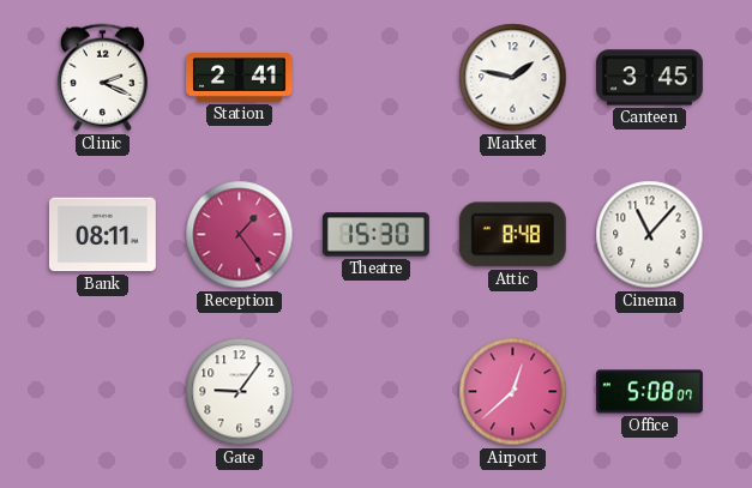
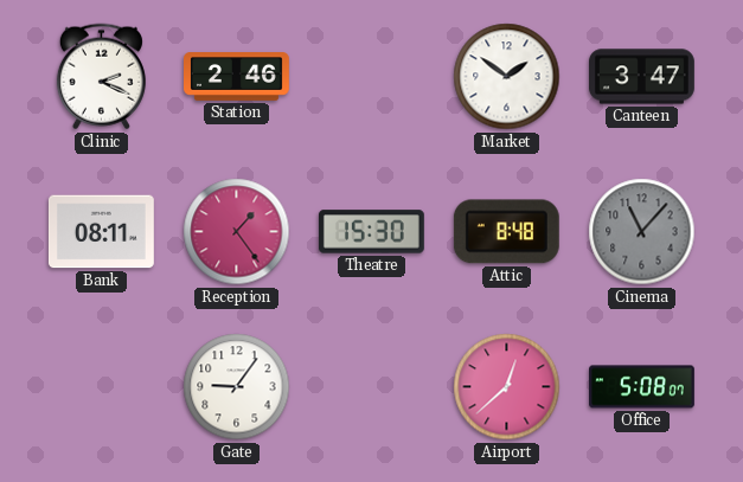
Station: 2:41 -> 2:46
Market: 1:47 -> 1:51
Canteen: 3:45 -> 3:47
Cinema dial: white -> grey
